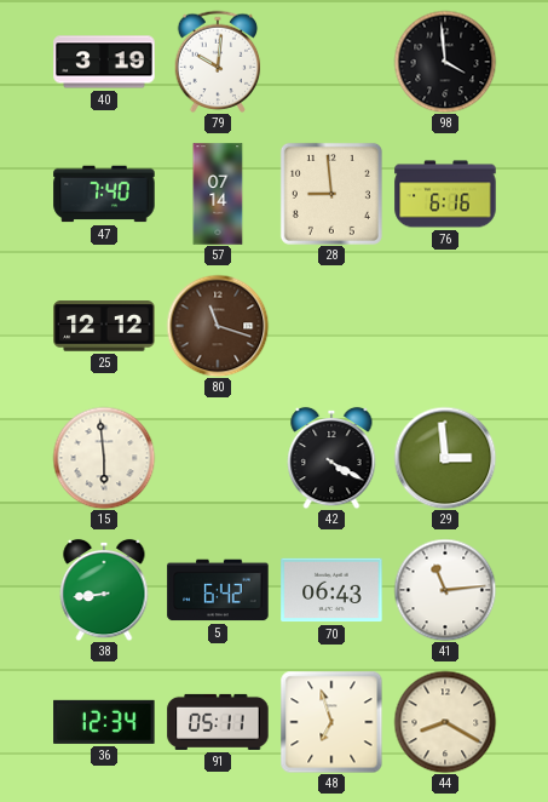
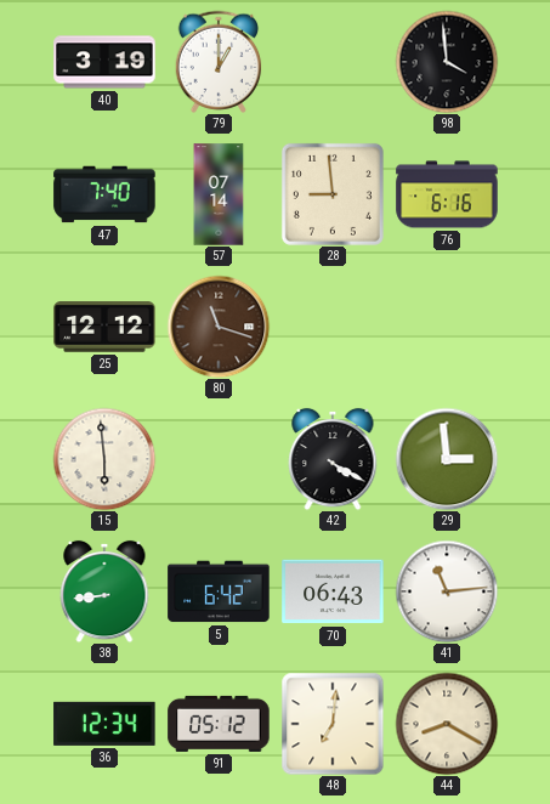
79: 10:01 -> 1:00
91: 05:11 -> 05:12
48: 6:57 -> 7:01
